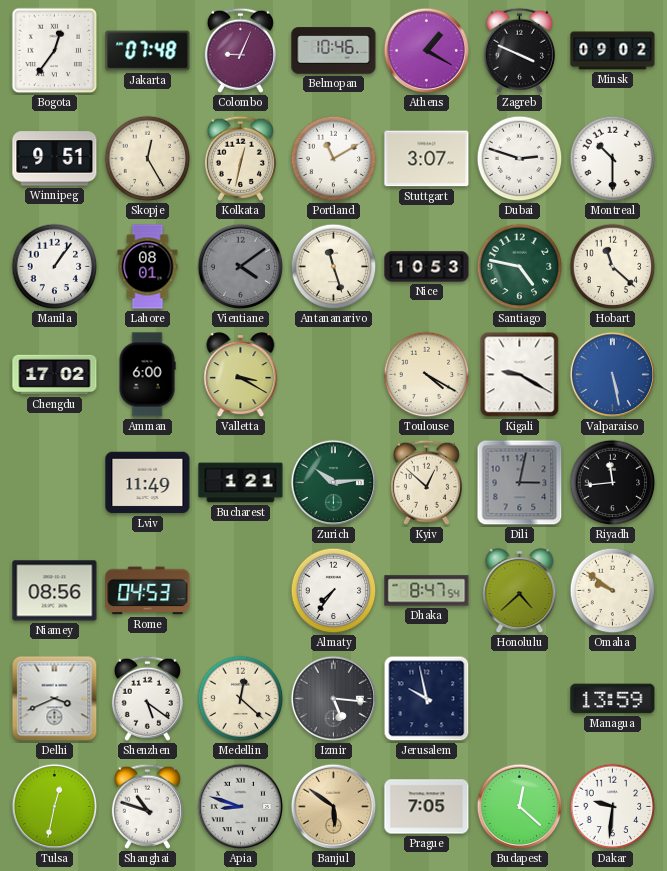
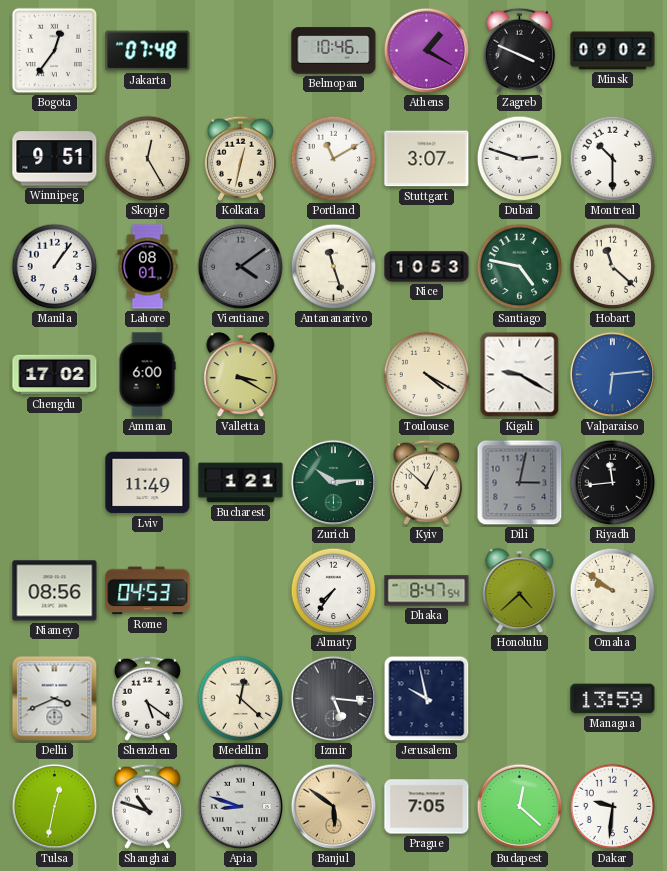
Colombo: 9:04 -> none
Valparaiso: 5:28 -> 6:14
